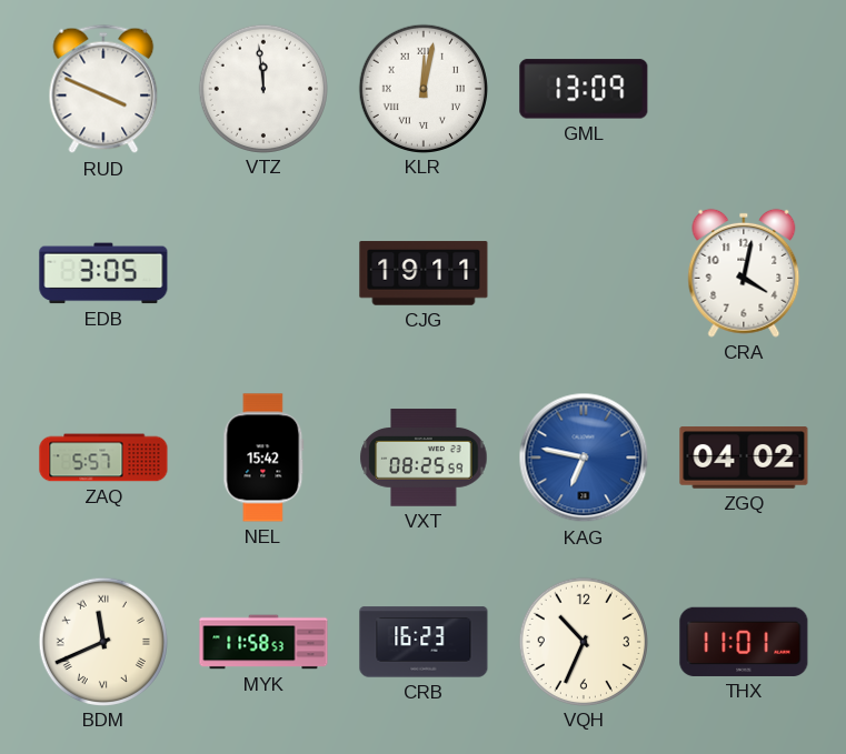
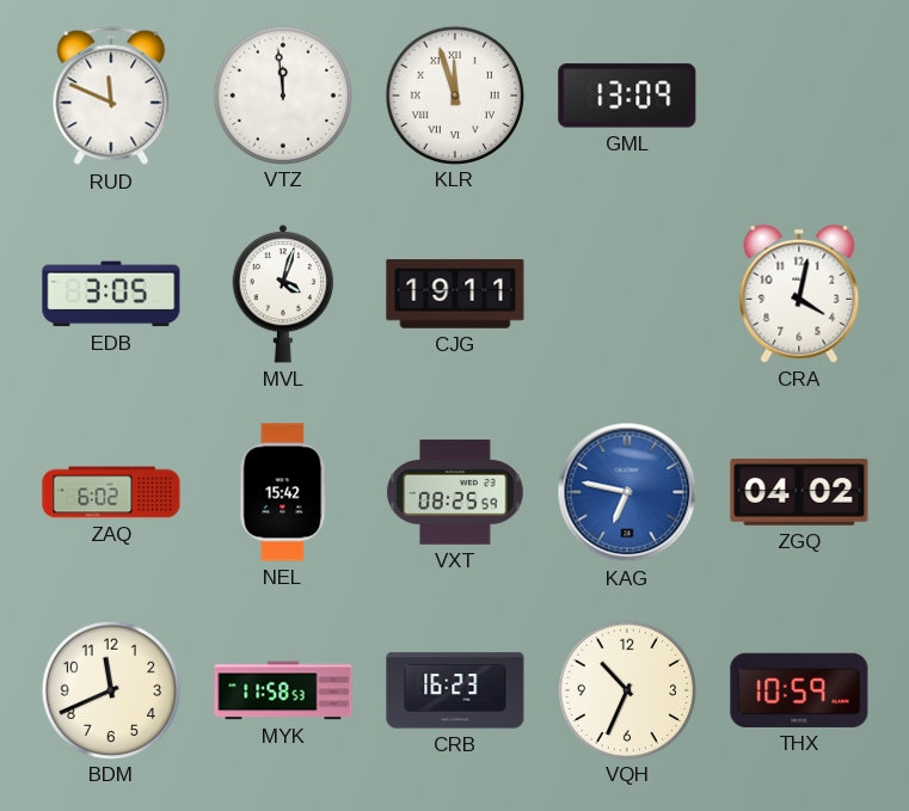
RUD: 3:49 -> 11:49
KLR: 12:02 -> 11:57
MVL: none -> 4:03
ZAQ: 5:57 -> 6:02
BDM numerals: Roman -> Arabic
THX: 11:01 -> 10:59
